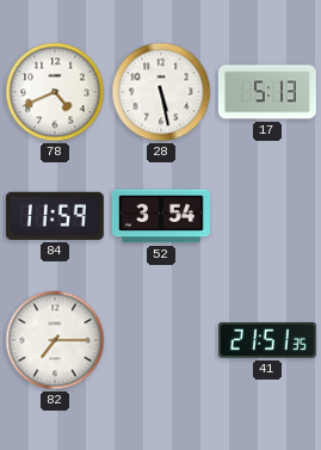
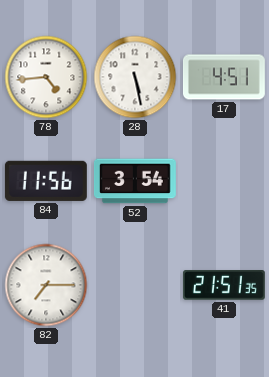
78: 4:41 -> 4:44
17: 5:13 -> 4:51
84: 11:59 -> 11:56
